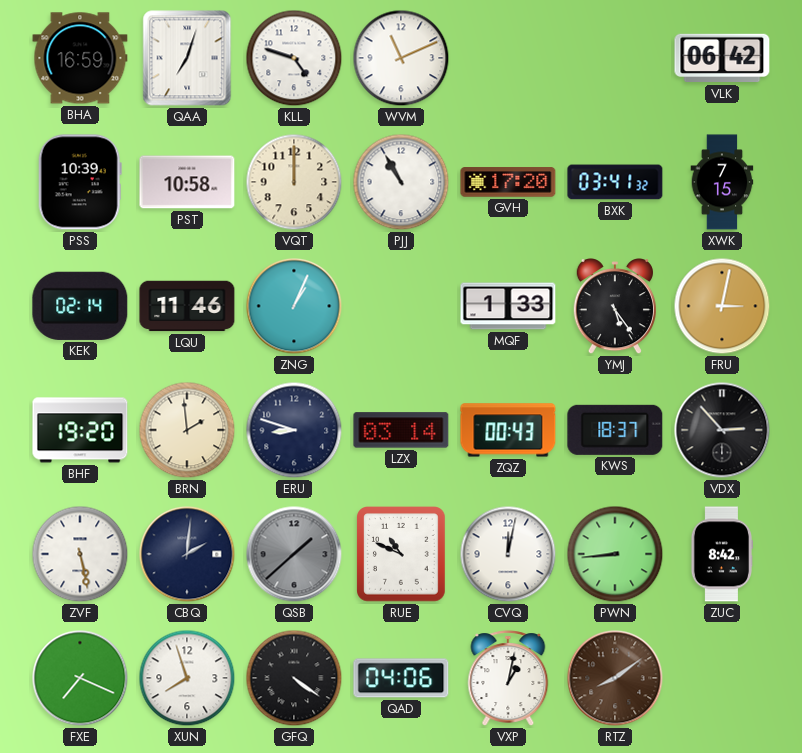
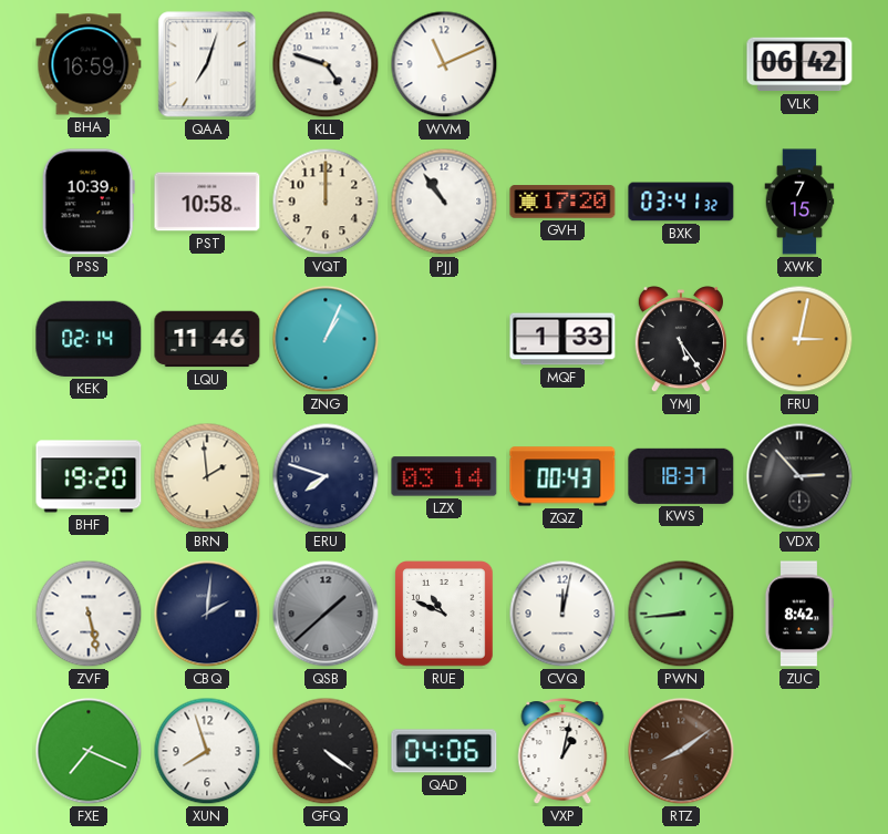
PJJ: 10:55 -> 10:54
ERU: 8:48 -> 7:48
